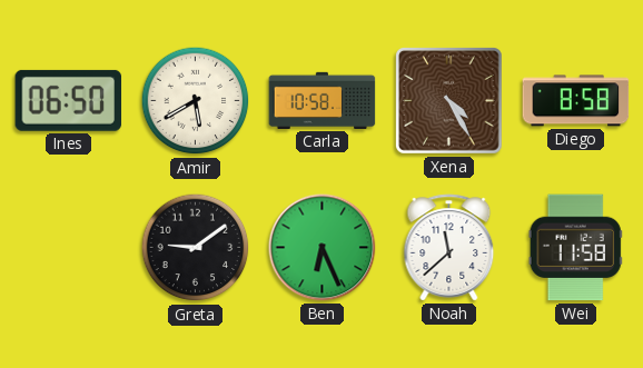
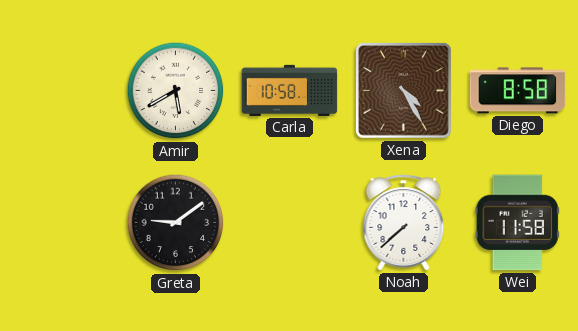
Ines: 06:50 -> none
Ben: 6:26 -> none
Noah: 11:38 -> 7:38
